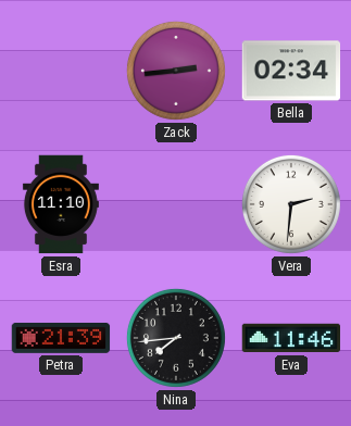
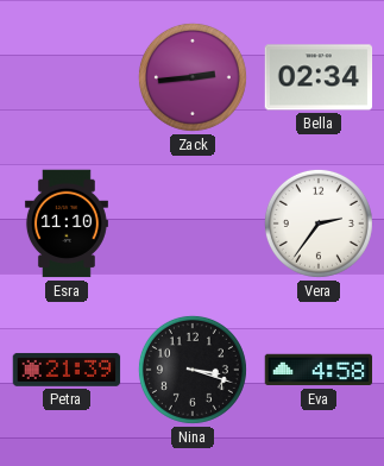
Vera: 2:31 -> 2:36
Nina: 7:44 -> 3:18
Eva: 11:46 -> 4:58
